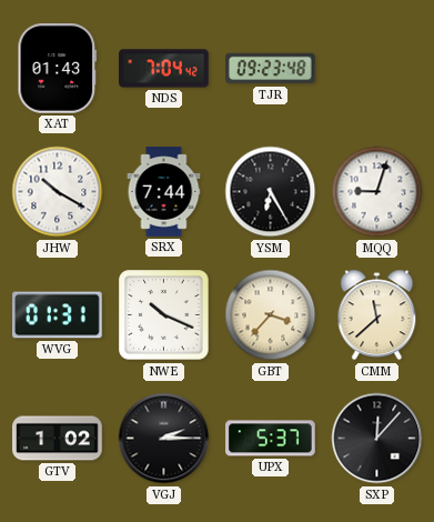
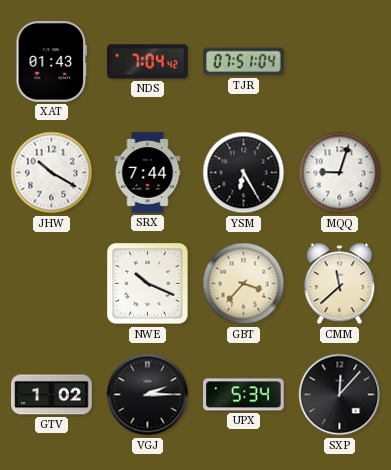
TJR: 09:23 -> 07:51
WVG: 01:31 -> none
UPX: 5:37 -> 5:34
